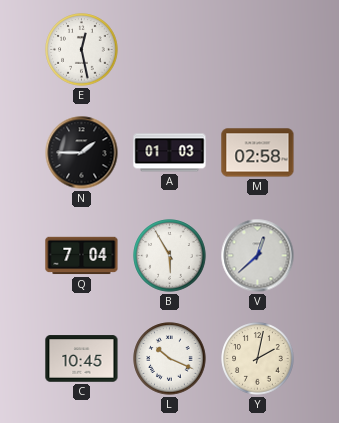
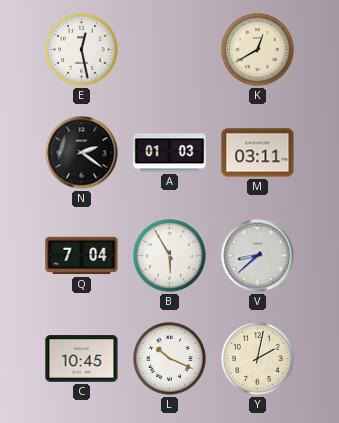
K: none -> 12:40
N: 1:45 -> 2:21
M: 02:58 -> 03:11
V: 12:38 -> 8:38
